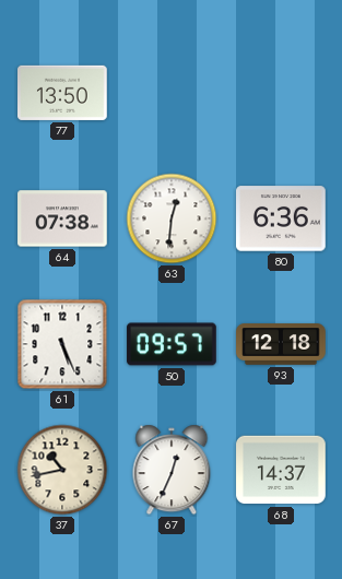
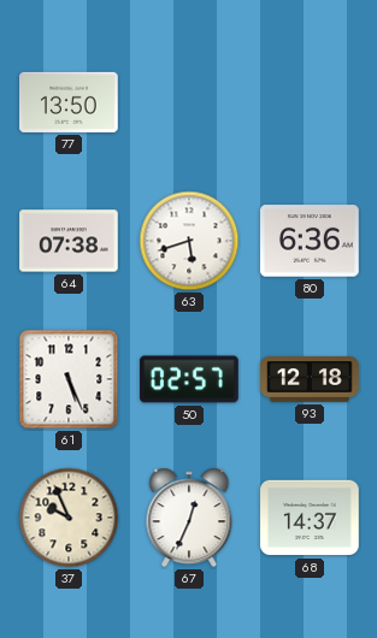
63: 12:31 -> 5:42
50: 09:57 -> 02:57
37: 10:43 -> 9:56
